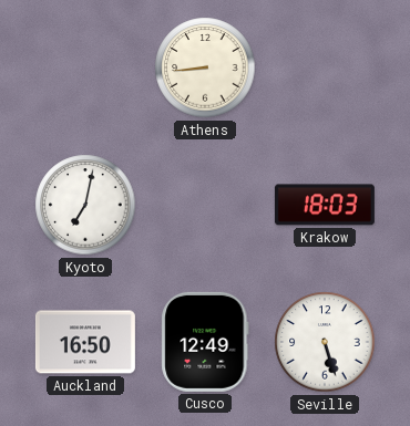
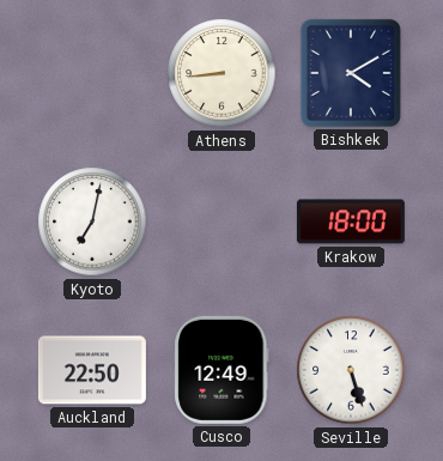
Bishkek: none -> 4:10
Krakow: 18:03 -> 18:00
Auckland: 16:50 -> 22:50
